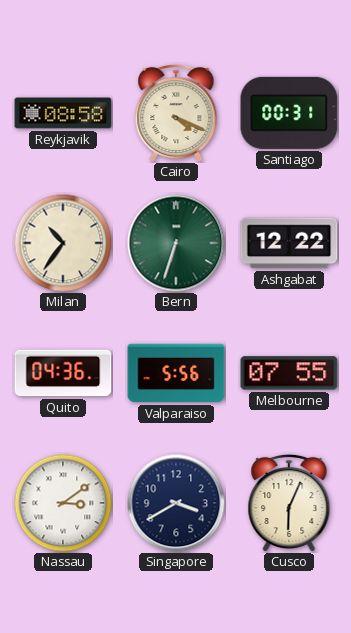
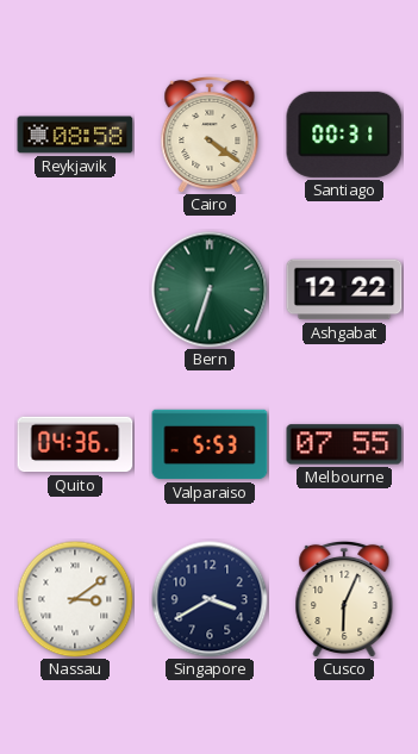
Cairo: 4:19 -> 4:21
Milan: 10:36 -> none
Valparaiso: 5:56 -> 5:53
